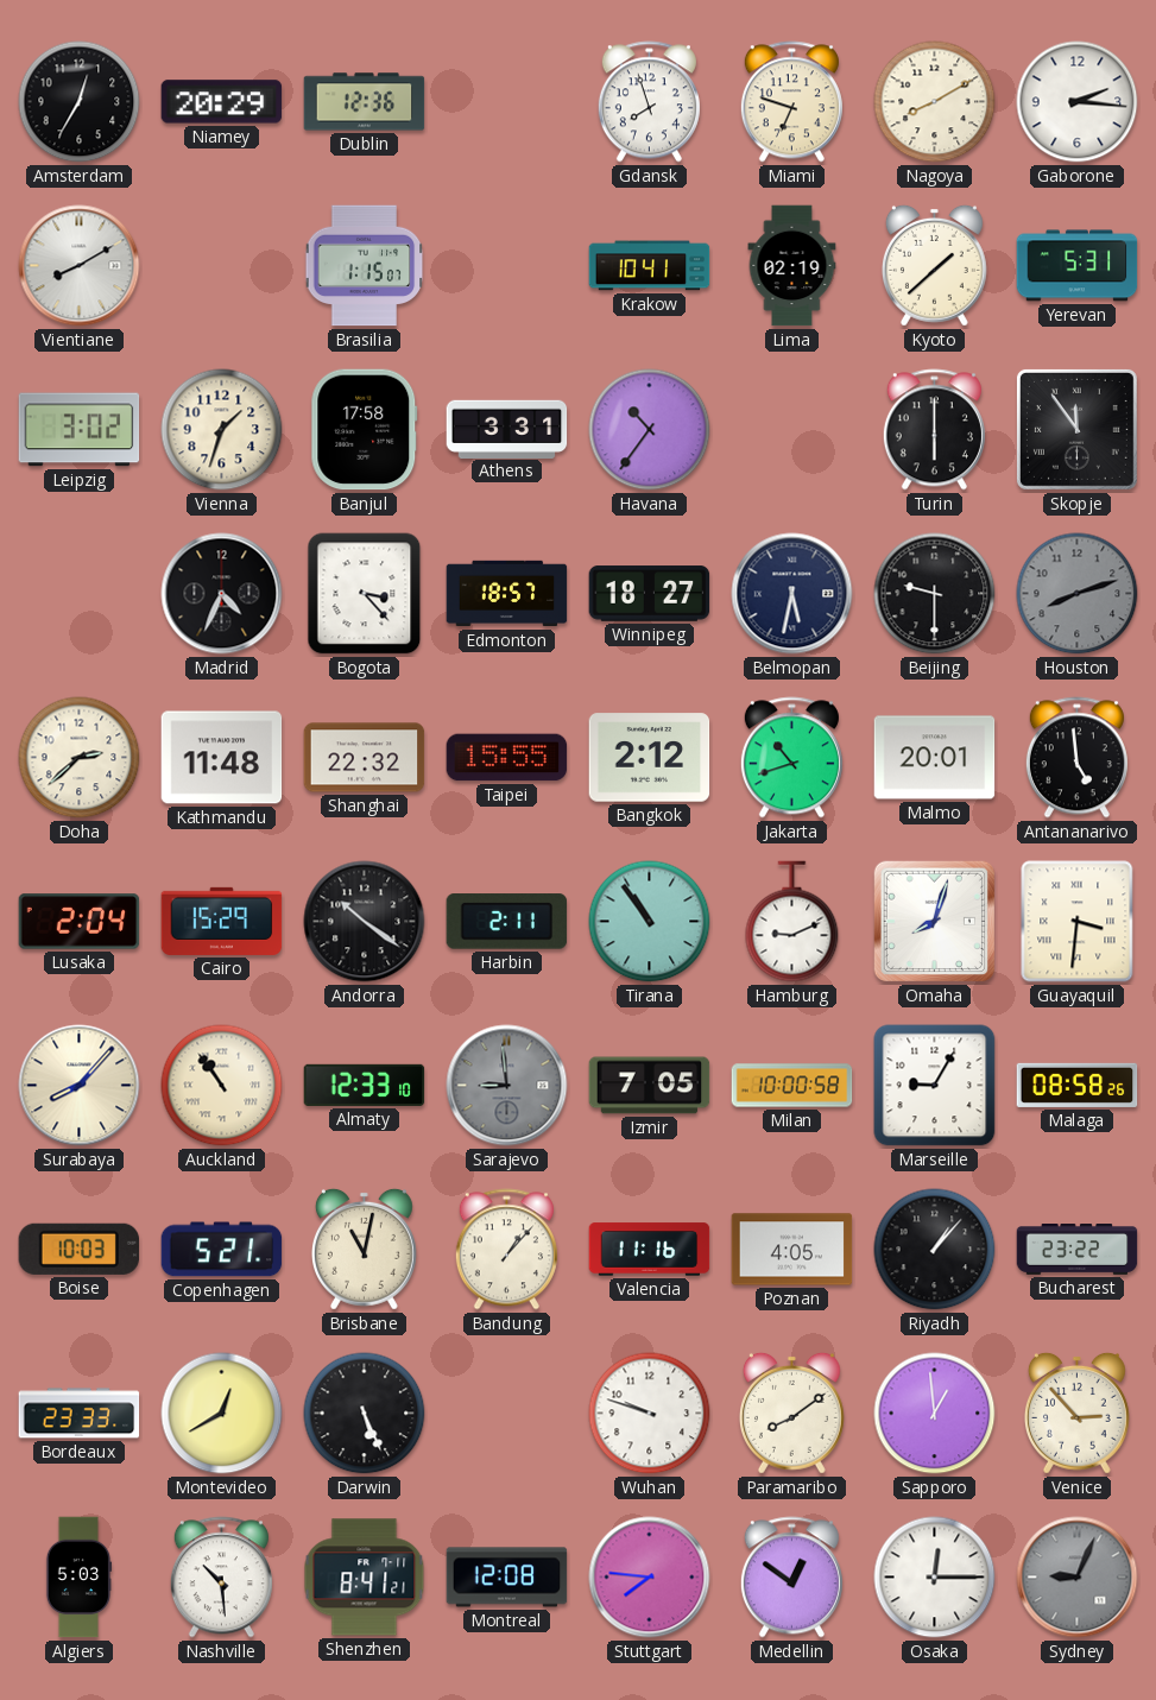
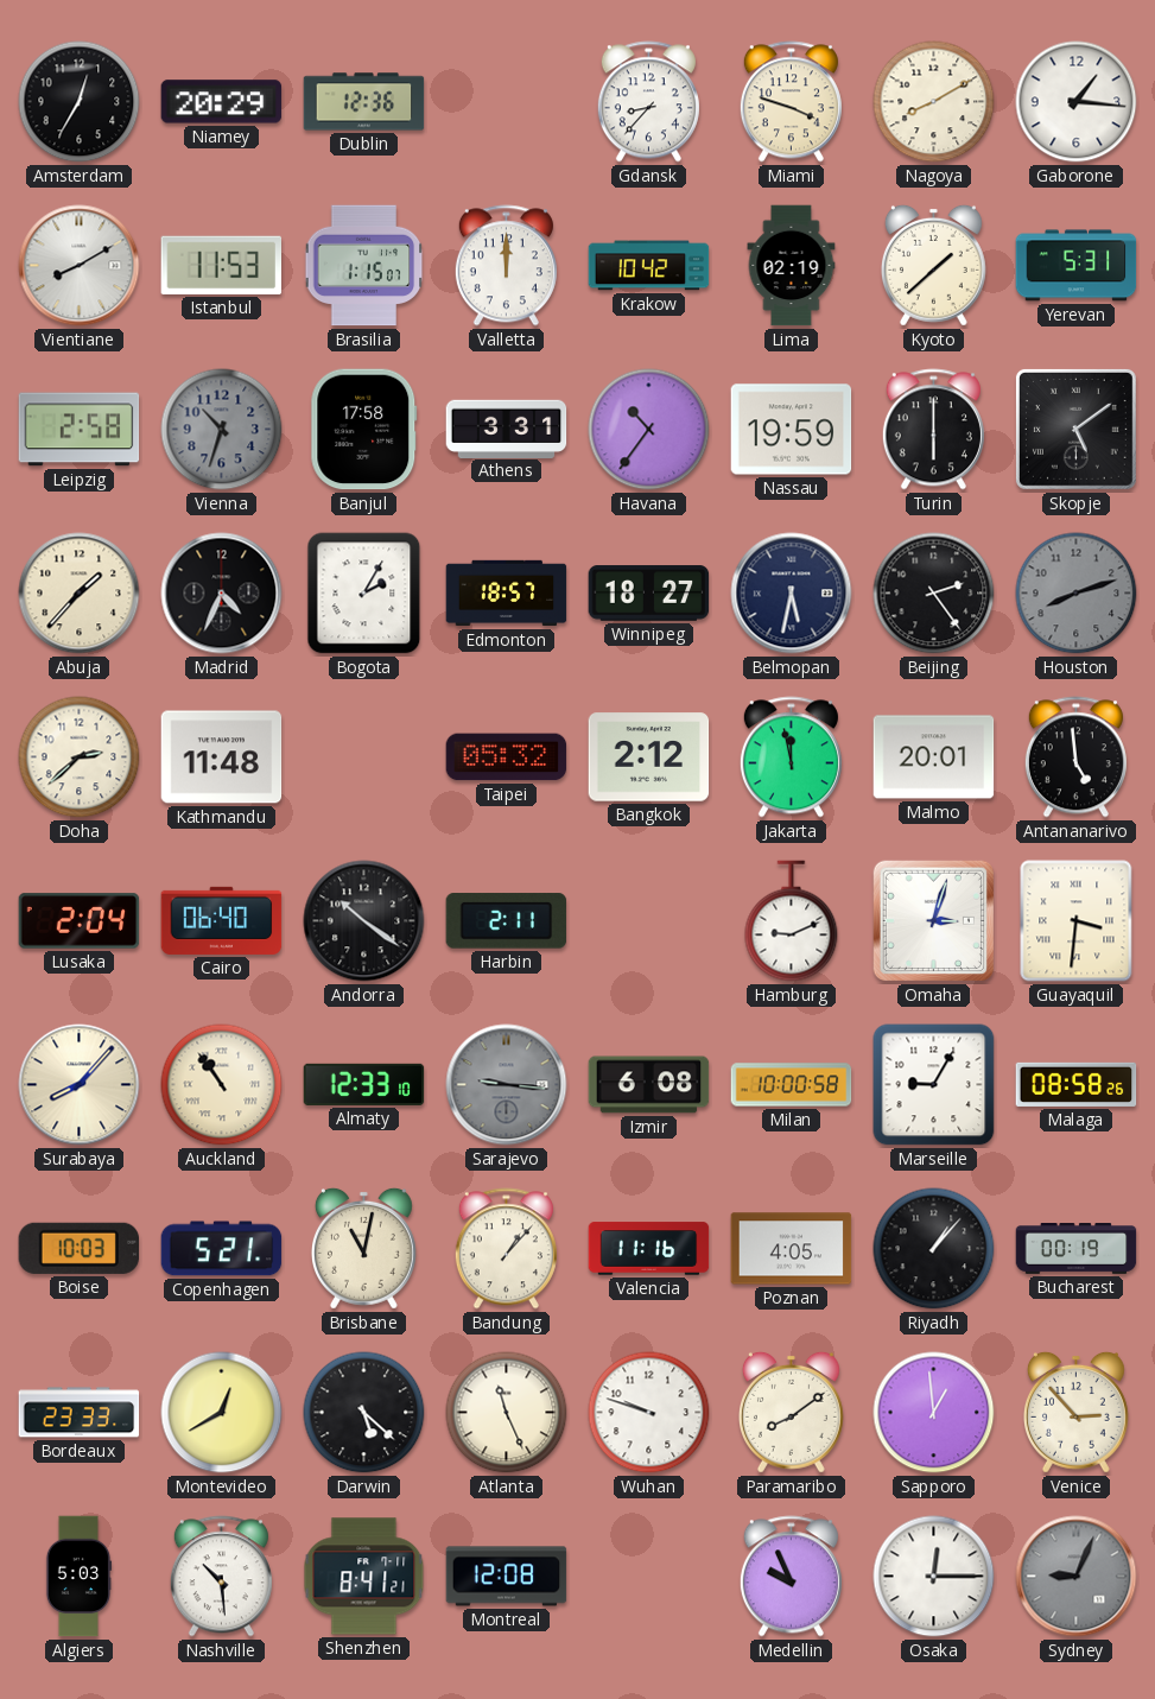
Gdansk: 7:57 -> 8:37
Miami: 6:48 -> 3:48
Gaborone: 2:16 -> 1:16
Istanbul: none -> 11:53
Valletta: none -> 12:00
Krakow: 10:41 -> 10:42
Leipzig: 3:02 -> 2:58
Vienna: 1:33 -> 10:33
Vienna dial: cream -> grey
Nassau: none -> 19:59
Skopje: 11:54 -> 5:09
Abuja: none -> 1:37
Bogota: 3:23 -> 2:05
Beijing: 9:30 -> 2:24
Shanghai: 22:32 -> none
Taipei: 15:55 -> 05:32
Jakarta: 10:42 -> 11:58
Cairo: 15:29 -> 06:40
Tirana: 10:54 -> none
Omaha: 8:03 -> 3:03
Sarajevo: 8:59 -> 9:16
Izmir: 7:05 -> 6:08
Bucharest: 23:22 -> 00:19
Darwin: 5:26 -> 5:22
Atlanta: none -> 11:26
Stuttgart: 7:46 -> none
Medellin: 12:51 -> 9:56
